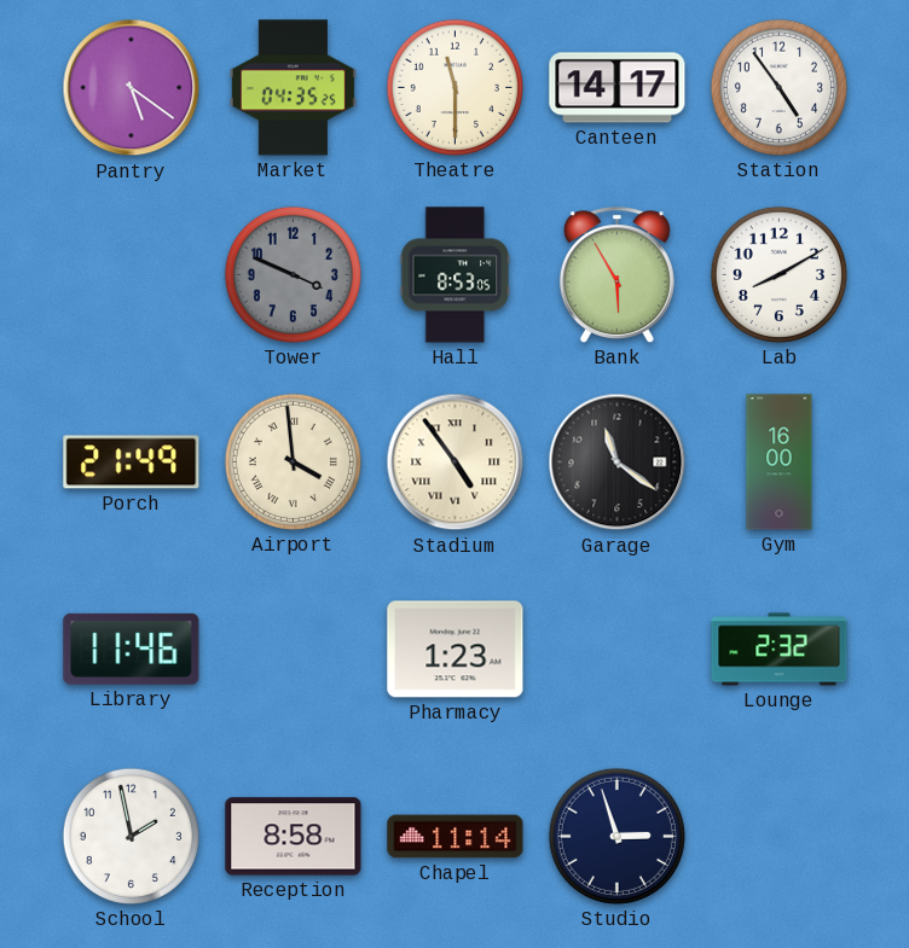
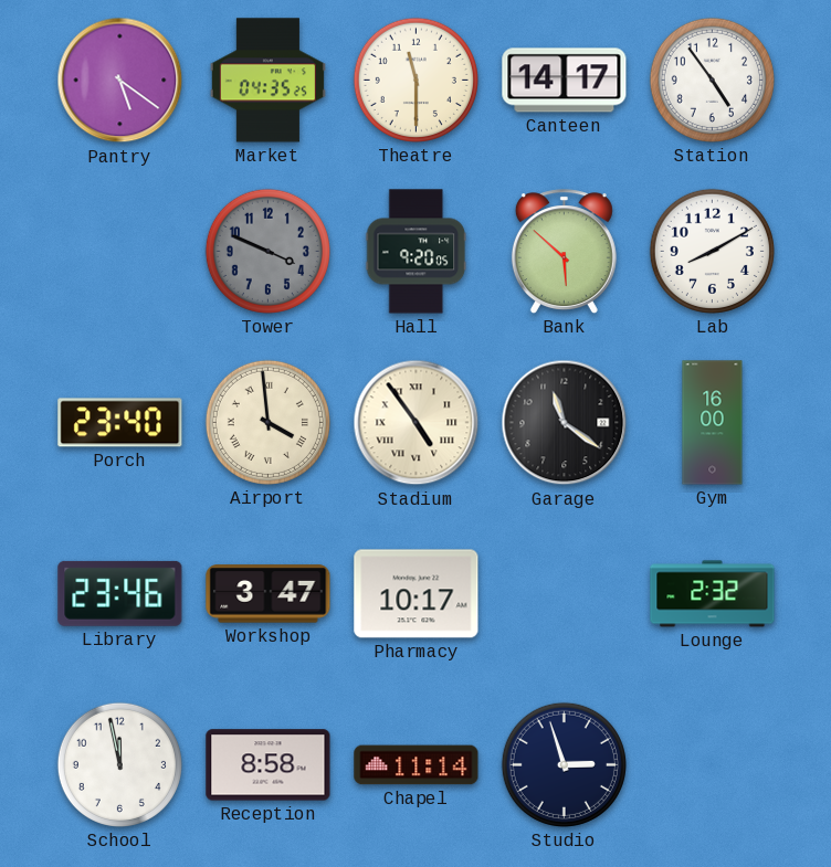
Hall: 8:53 -> 9:20
Bank: 5:55 -> 5:52
Porch: 21:49 -> 23:40
Library: 11:46 -> 23:46
Workshop: none -> 3:47
Pharmacy: 1:23 -> 10:17
School: 1:58 -> 11:58
